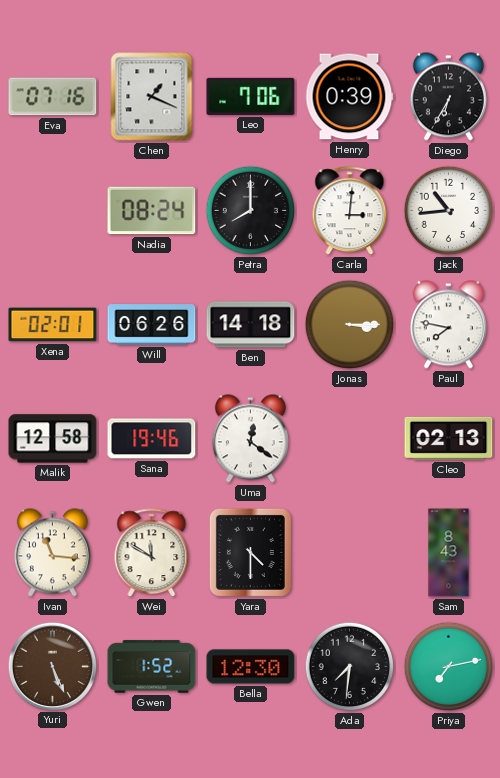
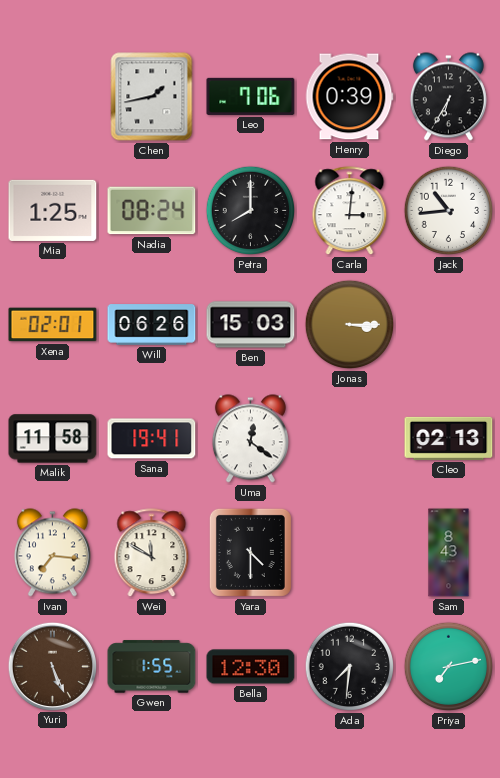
Eva: 07:16 -> none
Chen: 1:19 -> 1:43
Mia: none -> 1:25
Ben: 14:18 -> 15:03
Paul: 7:47 -> none
Malik: 12:58 -> 11:58
Sana: 19:46 -> 19:41
Ivan: 11:16 -> 7:16
Gwen: 1:52 -> 1:55
